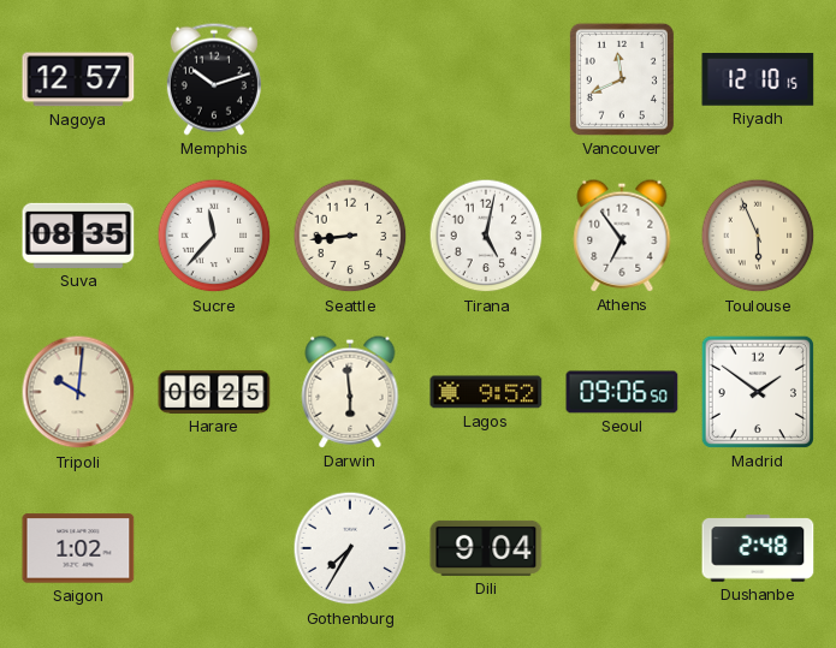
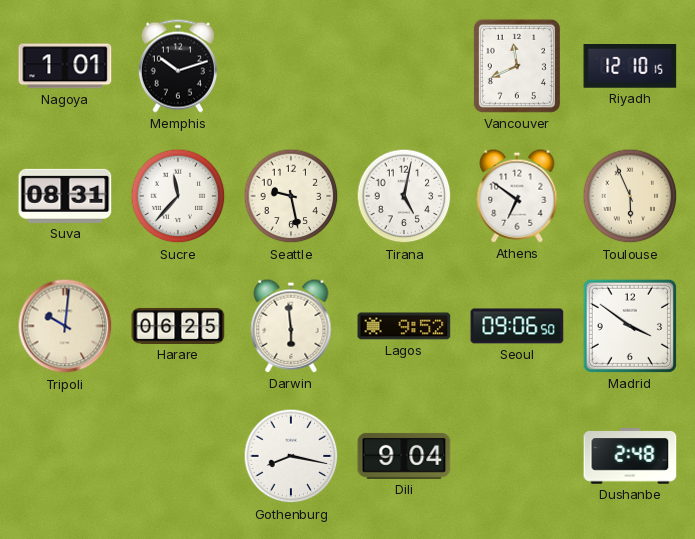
Nagoya: 12:57 -> 1:01
Suva: 08:35 -> 08:31
Seattle: 8:44 -> 9:28
Athens: 6:54 -> 6:51
Madrid: 1:51 -> 3:51
Saigon: 1:02 -> none
Gothenburg: 7:35 -> 8:17
